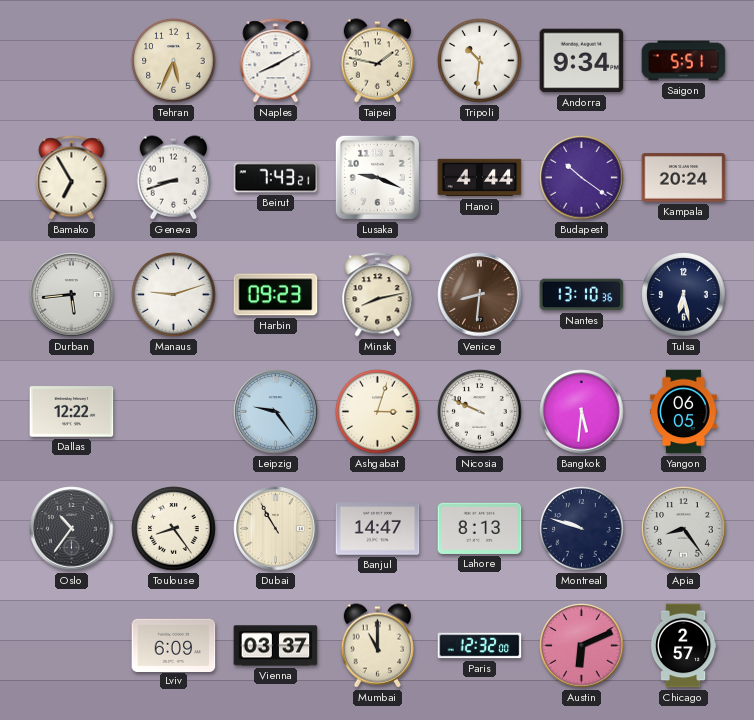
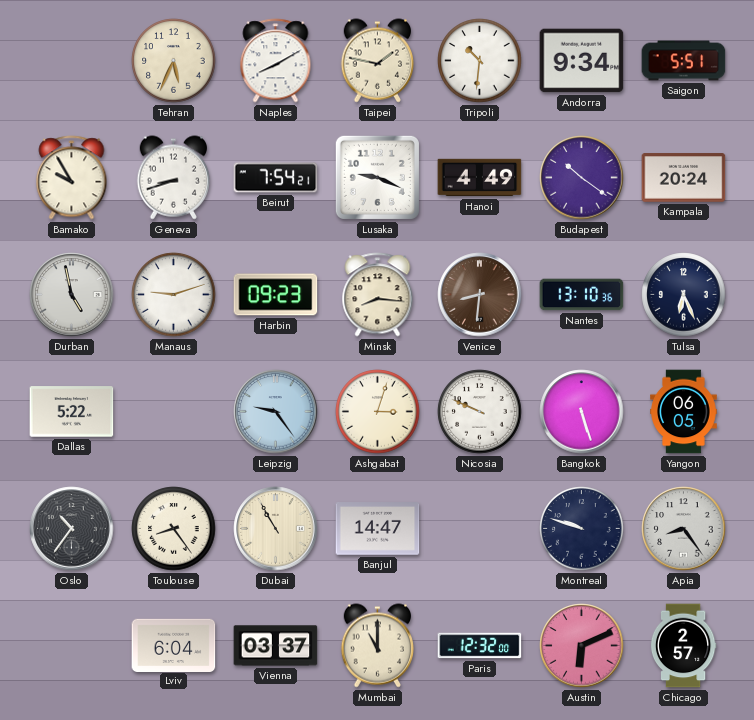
Bamako: 6:55 -> 9:55
Beirut: 7:43 -> 7:54
Hanoi: 4:44 -> 4:49
Durban: 5:44 -> 4:58
Minsk: 8:13 -> 8:16
Tulsa: 6:28 -> 6:26
Dallas: 12:22 -> 5:22
Bangkok: 5:31 -> 5:27
Lahore: 8:13 -> none
Lviv: 6:09 -> 6:04
